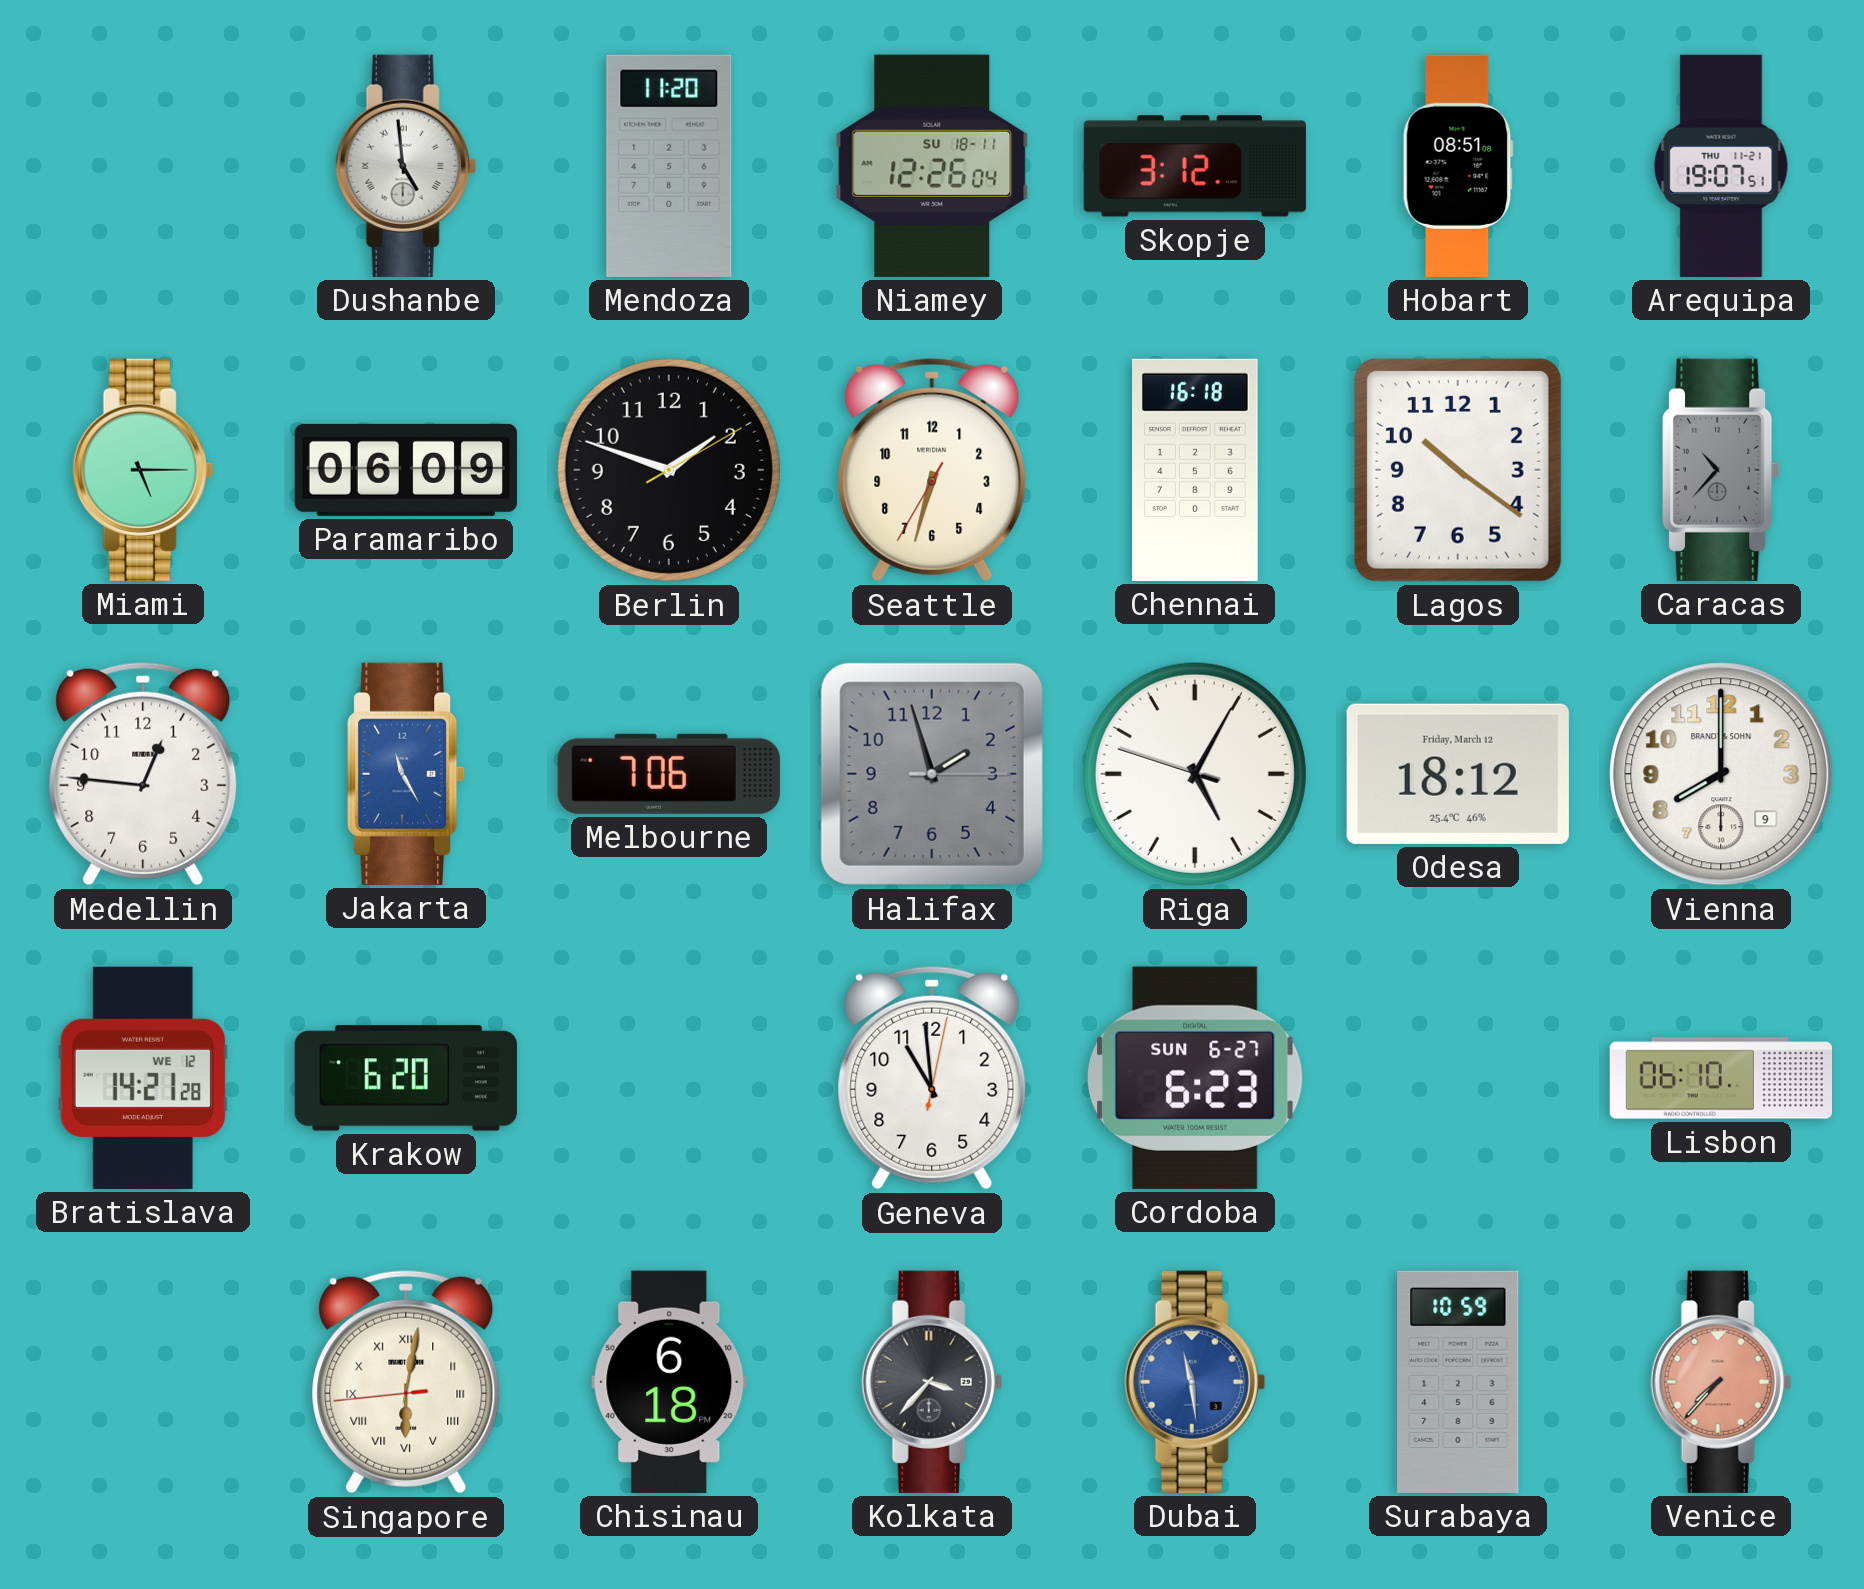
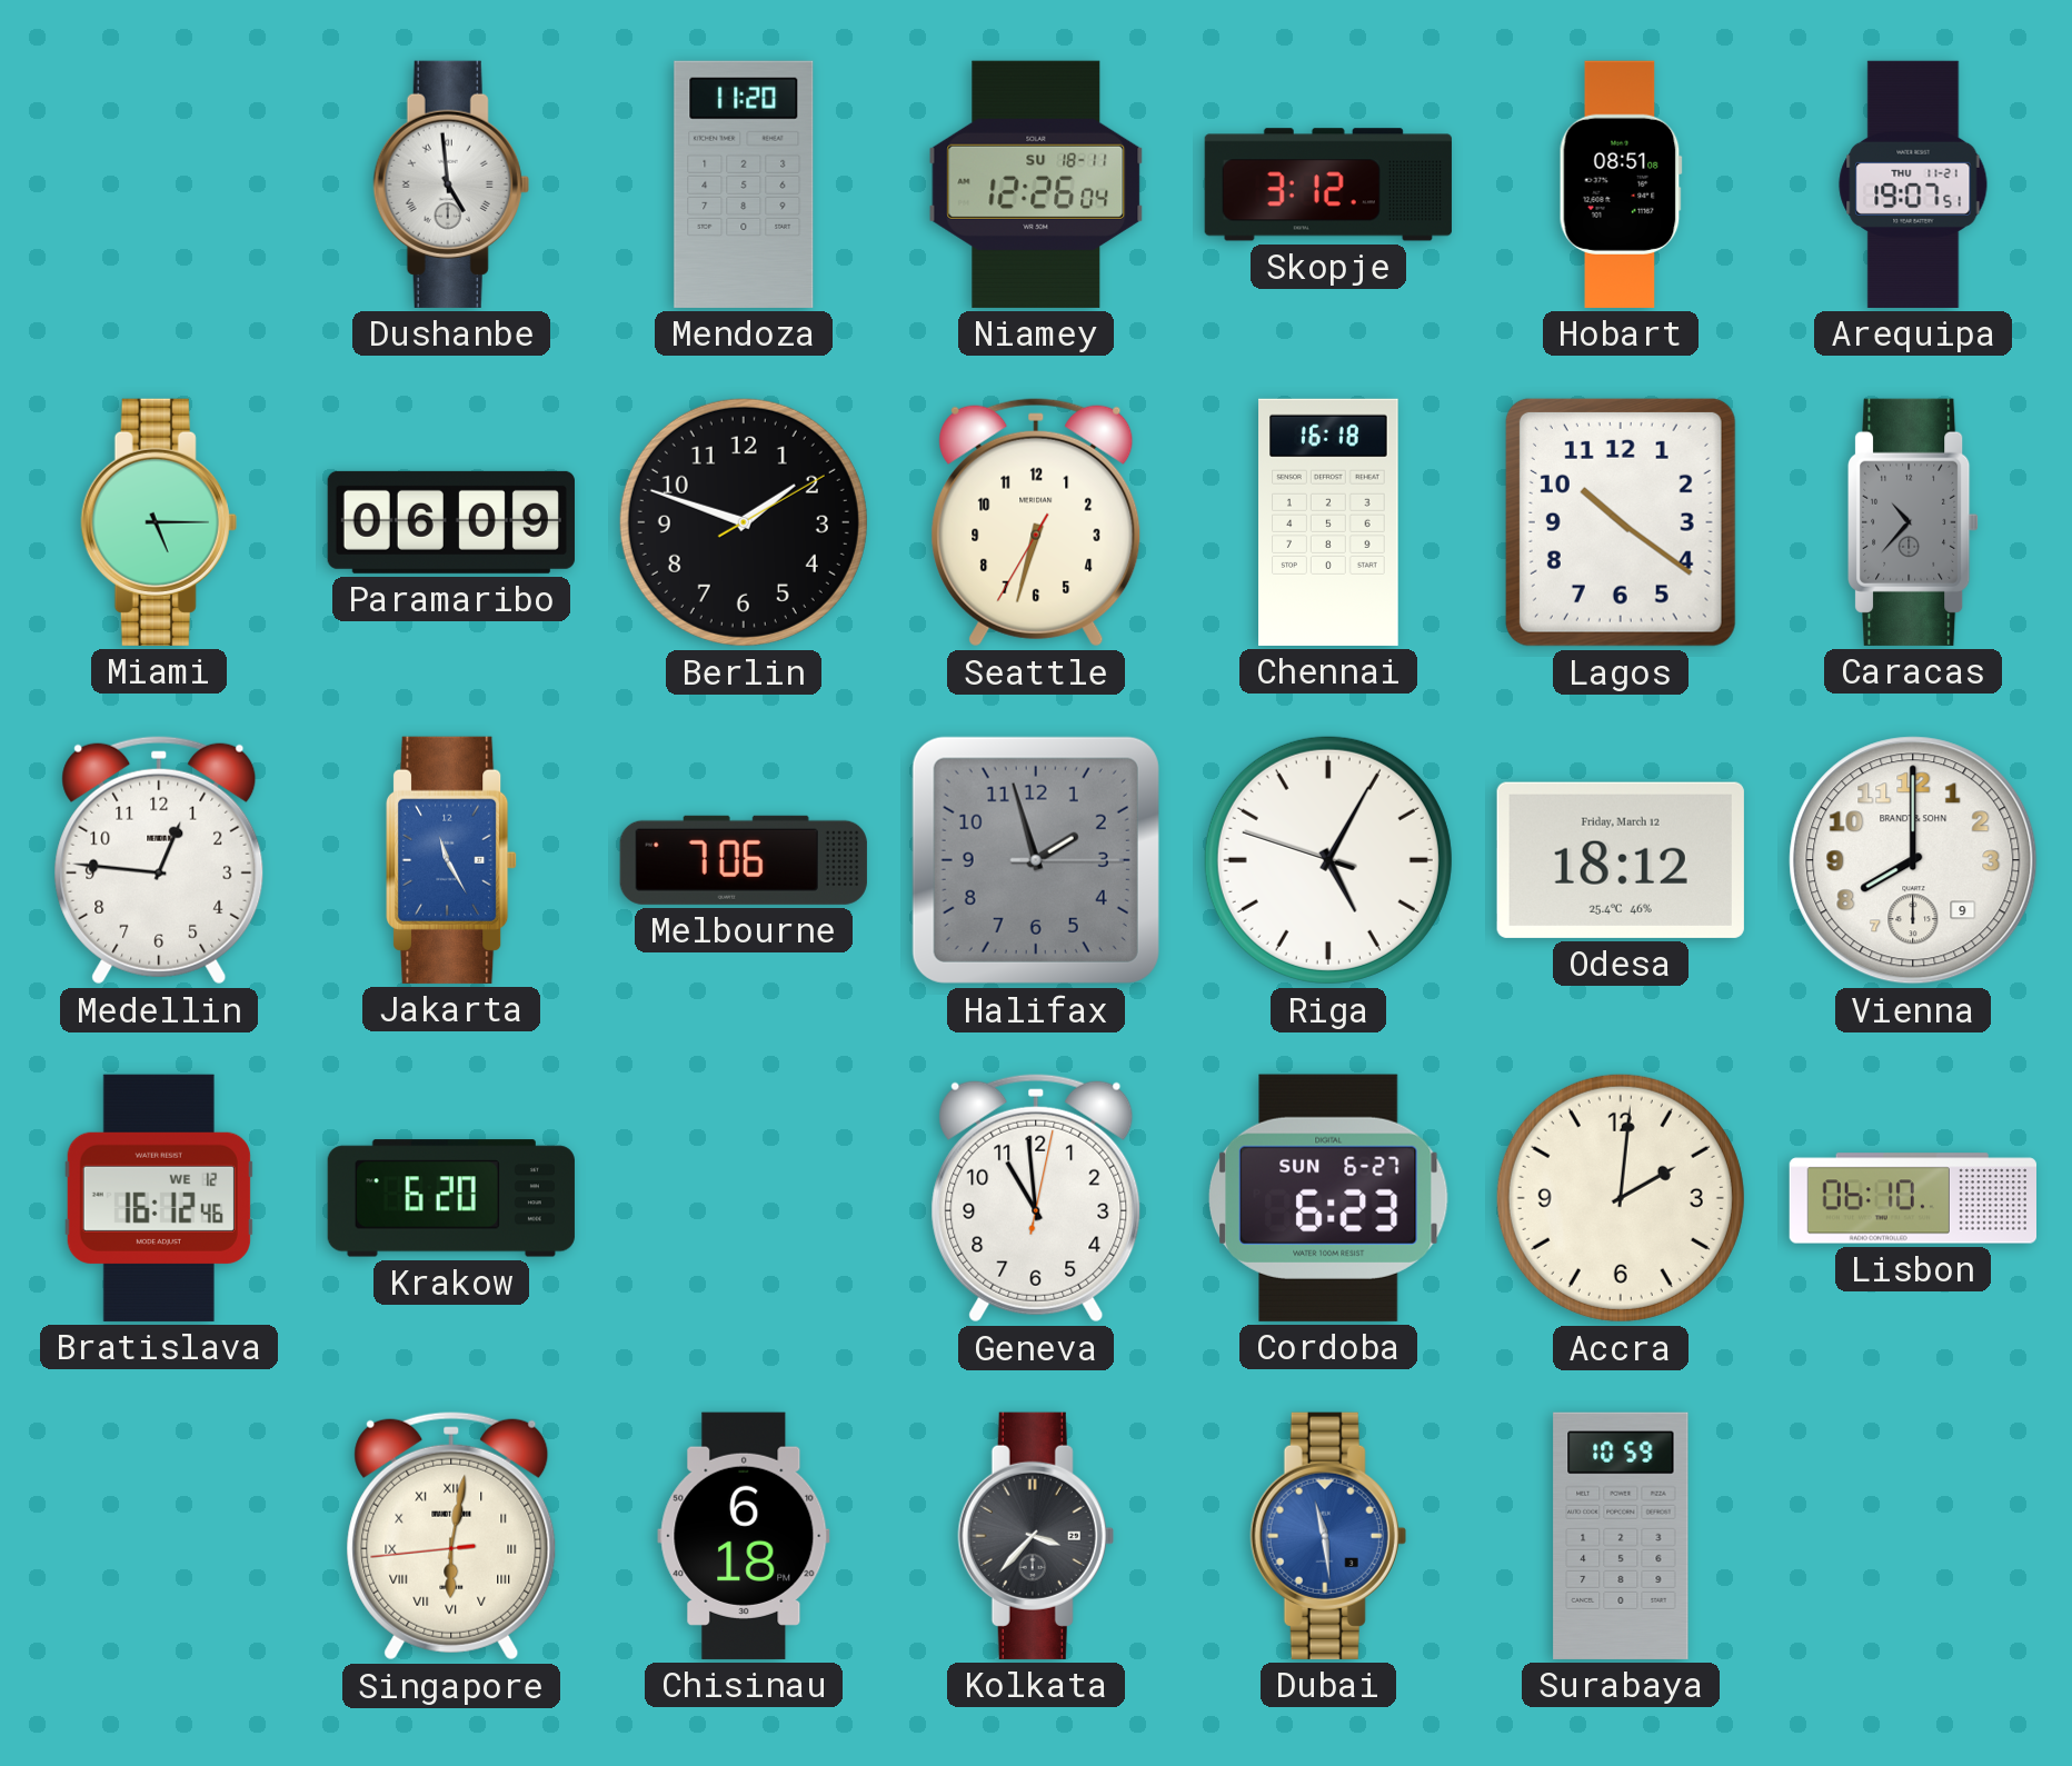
Bratislava: 14:21 -> 16:12
Accra: none -> 2:01
Venice: 7:37 -> none
